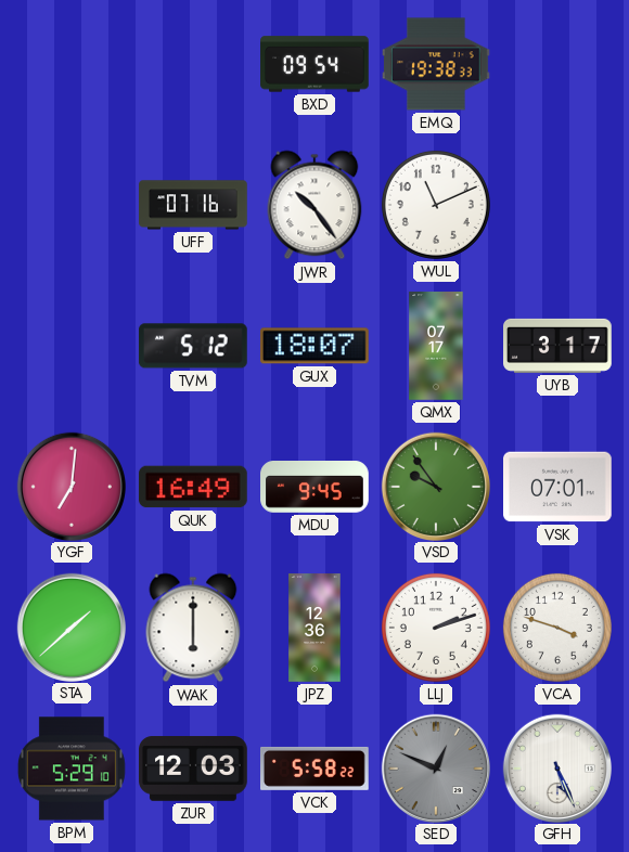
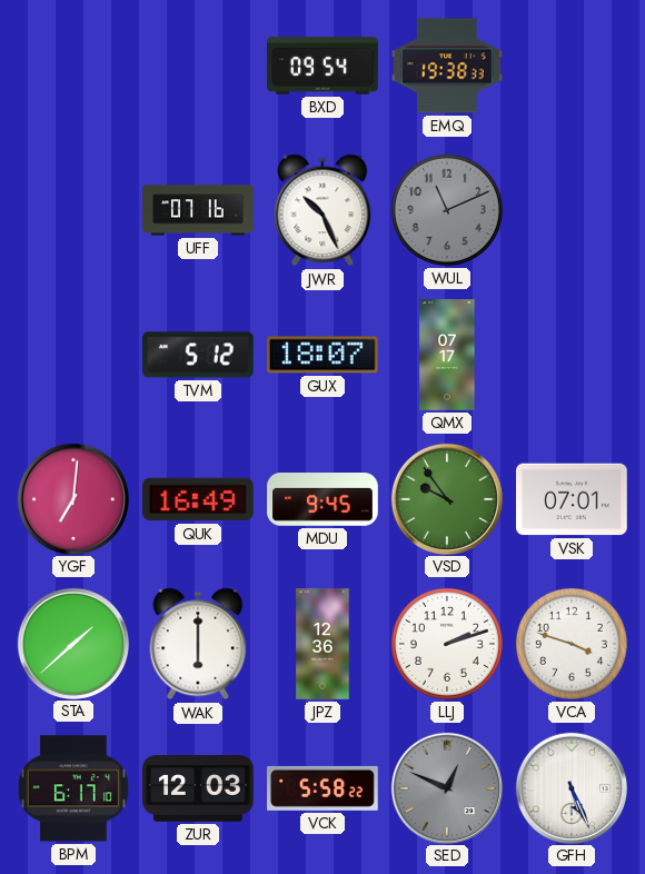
JWR: 10:24 -> 10:26
WUL dial: white -> grey
UYB: 3:17 -> none
BPM: 5:29 -> 6:17
